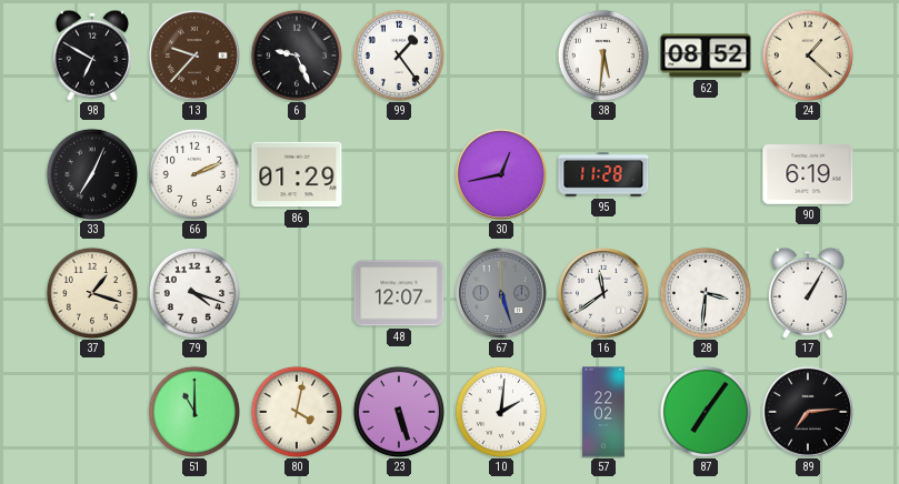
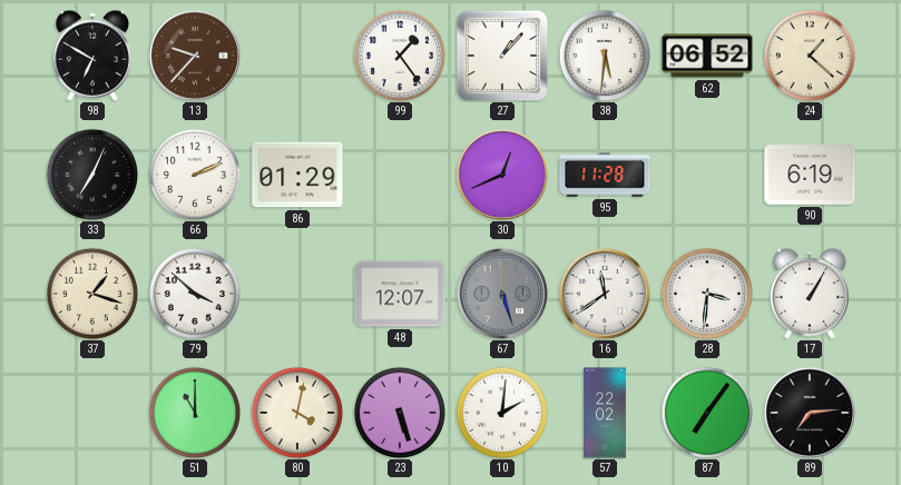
6: 9:26 -> none
27: none -> 1:07
62: 08:52 -> 06:52
30: 12:43 -> 12:41
79: 4:18 -> 3:52
